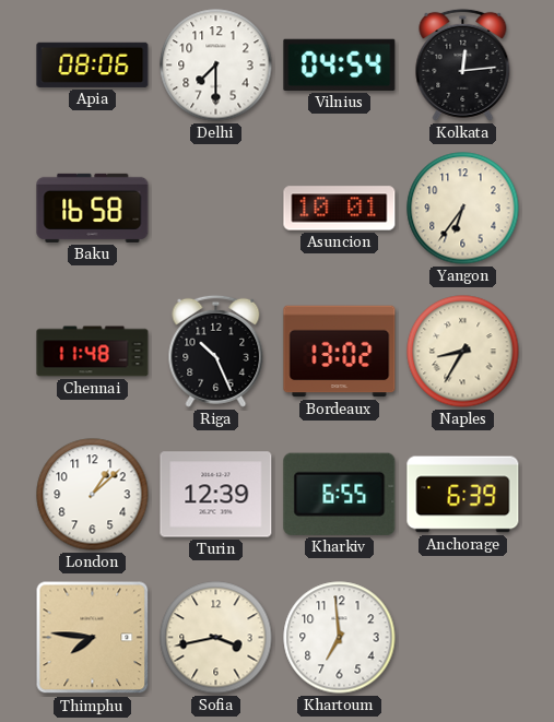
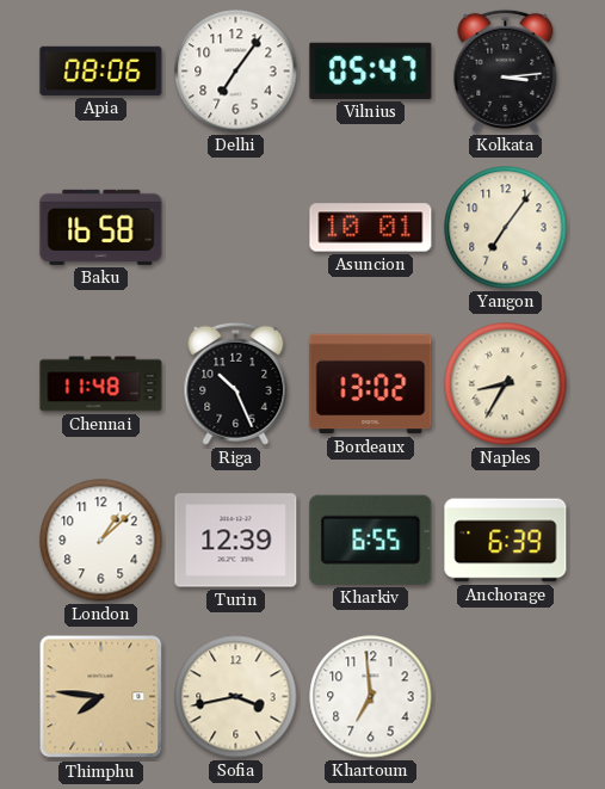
Delhi: 7:30 -> 7:06
Vilnius: 04:54 -> 05:47
Kolkata: 12:14 -> 3:14
Yangon: 6:36 -> 7:06
